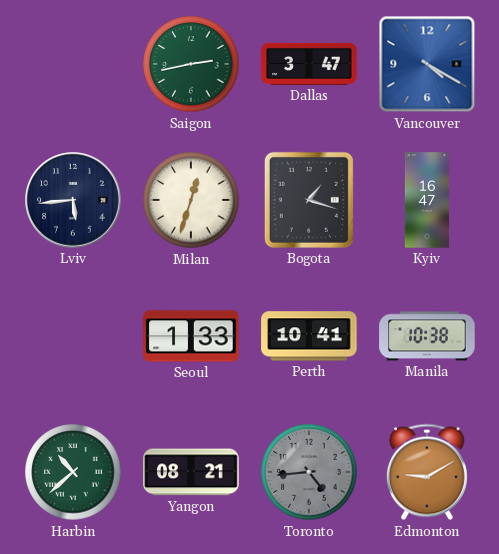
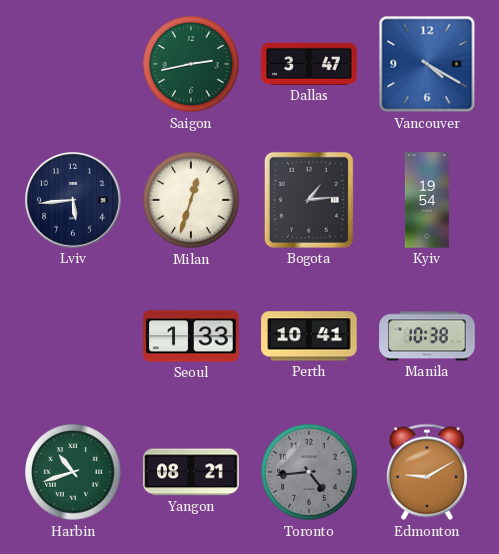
Bogota: 1:18 -> 1:14
Kyiv: 16:47 -> 19:54
Harbin: 10:38 -> 10:42
